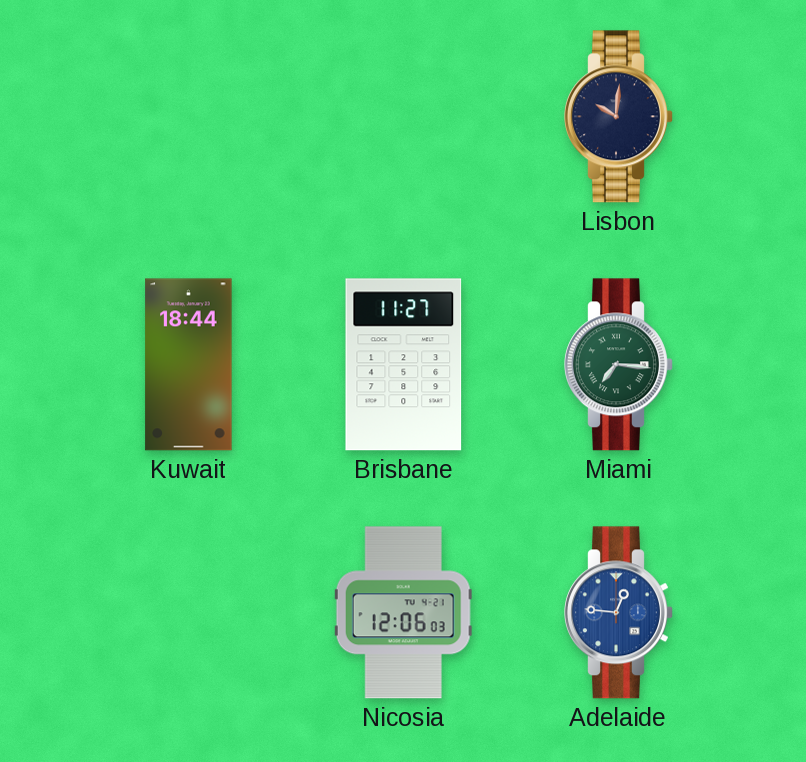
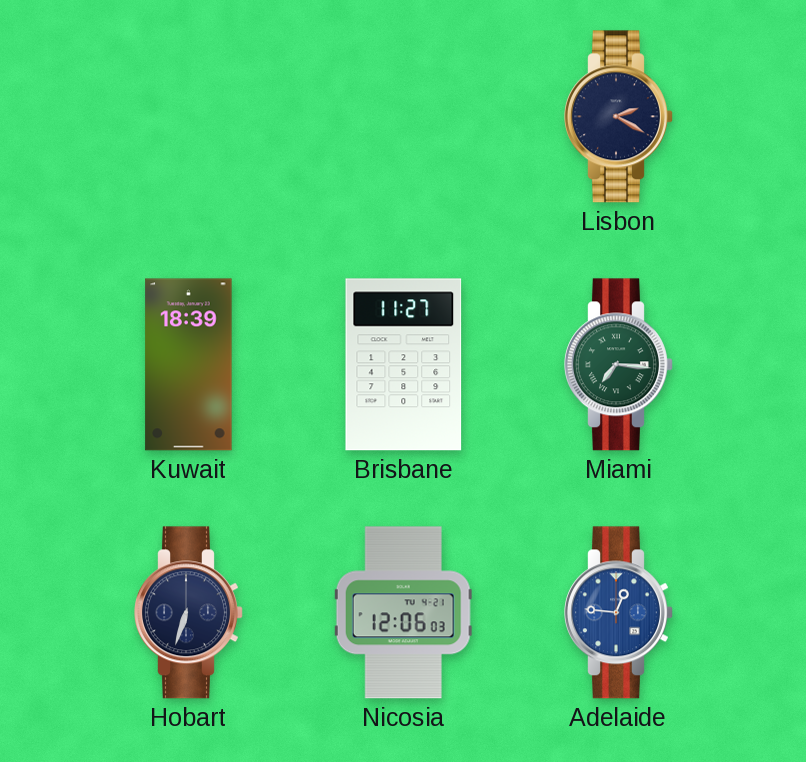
Lisbon: 10:01 -> 2:20
Kuwait: 18:44 -> 18:39
Hobart: none -> 6:33
